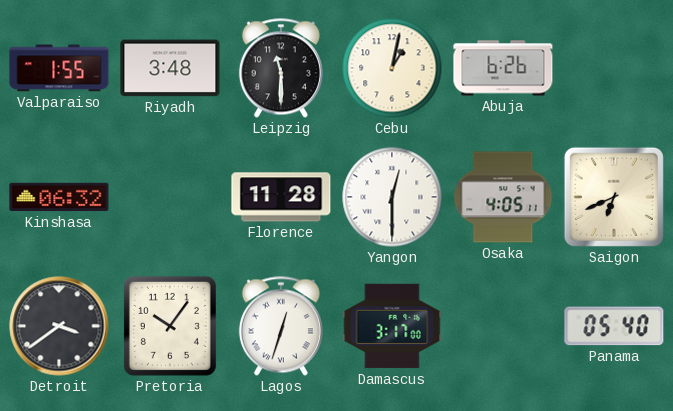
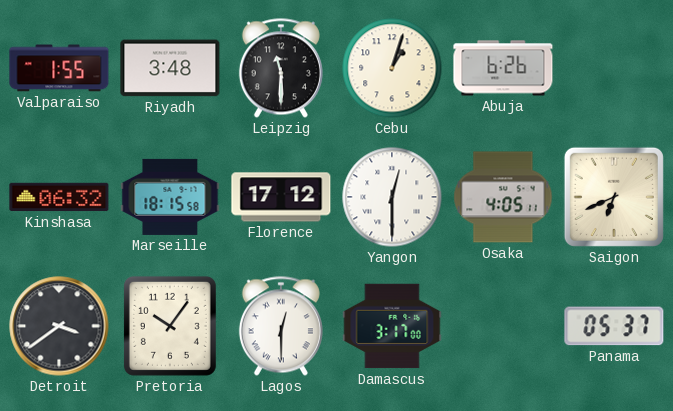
Cebu: 1:02 -> 1:03
Marseille: none -> 18:15
Florence: 11:28 -> 17:12
Lagos: 12:33 -> 12:30
Panama: 05:40 -> 05:37
